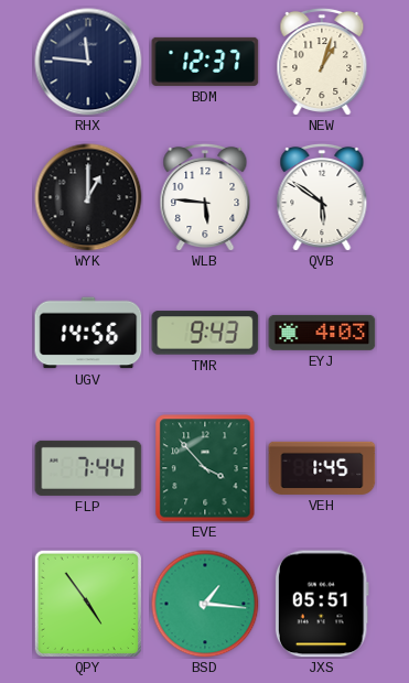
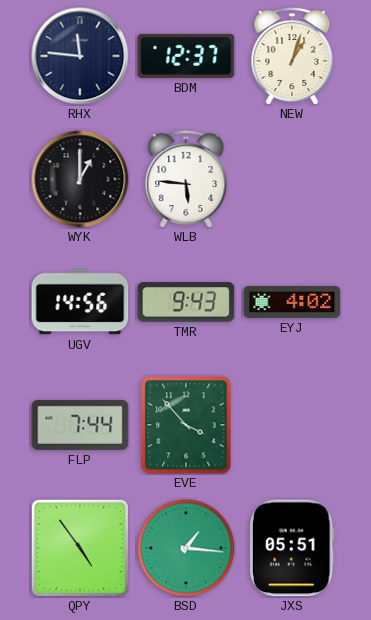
QVB: 5:51 -> none
EYJ: 4:03 -> 4:02
VEH: 1:45 -> none
